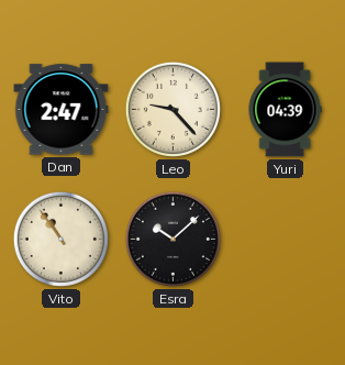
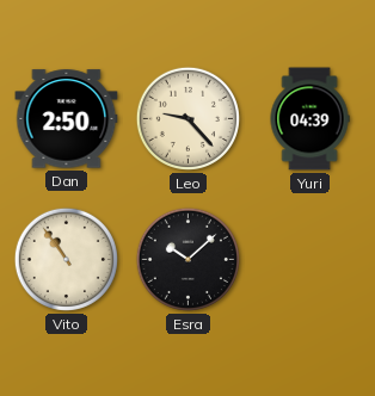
Dan: 2:47 -> 2:50
